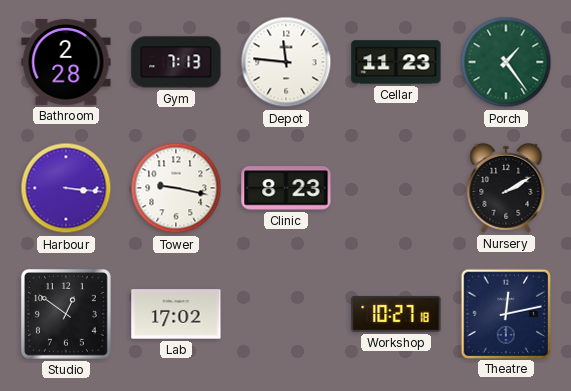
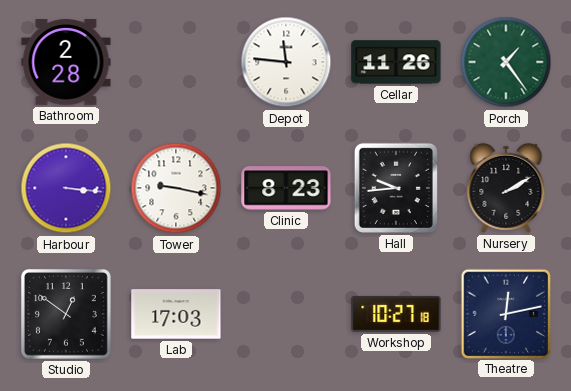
Gym: 7:13 -> none
Cellar: 11:23 -> 11:26
Hall: none -> 9:44
Lab: 17:02 -> 17:03
